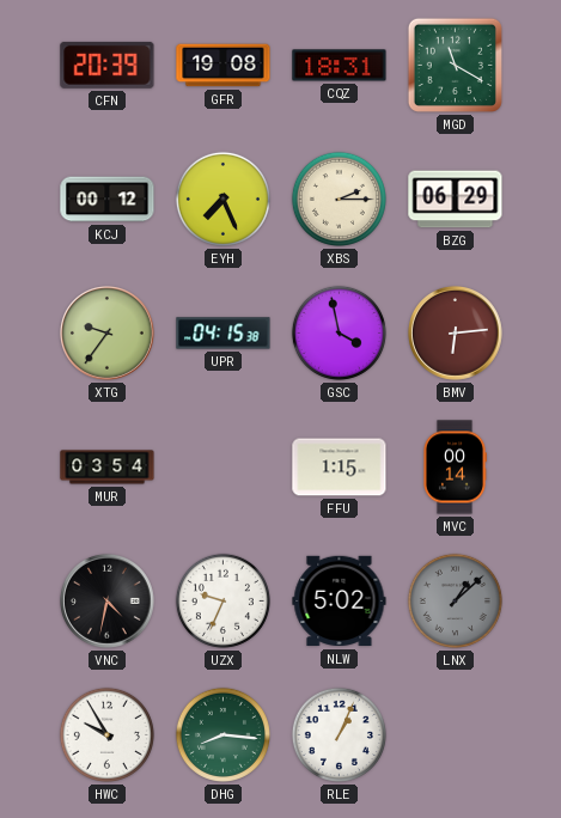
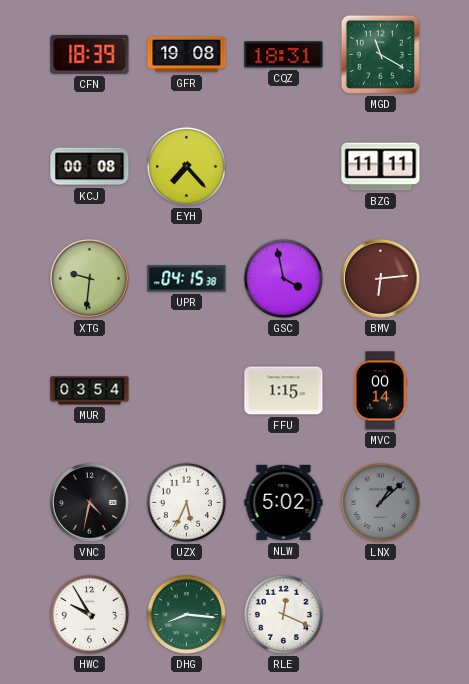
CFN: 20:39 -> 18:39
KCJ: 00:12 -> 00:08
EYH: 7:26 -> 7:23
XBS: 2:15 -> none
BZG: 06:29 -> 11:11
XTG: 9:36 -> 9:31
UZX: 9:34 -> 5:34
RLE: 1:04 -> 12:19
